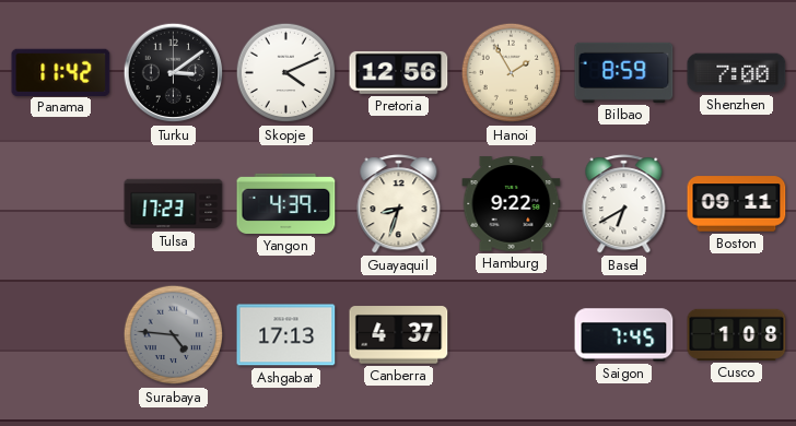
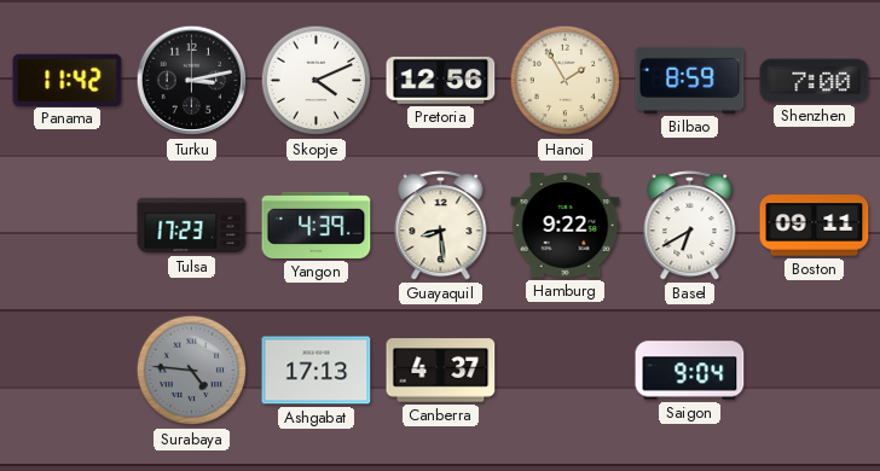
Turku: 3:09 -> 3:13
Guayaquil: 8:33 -> 8:29
Saigon: 7:45 -> 9:04
Cusco: 1:08 -> none
